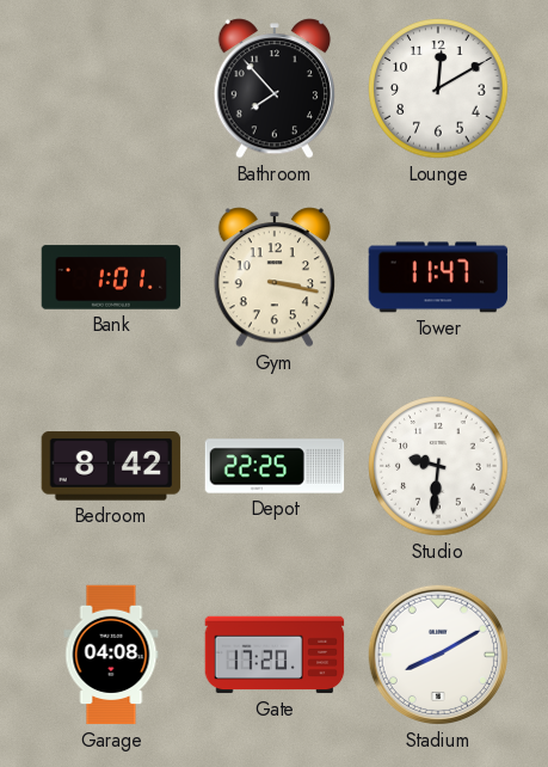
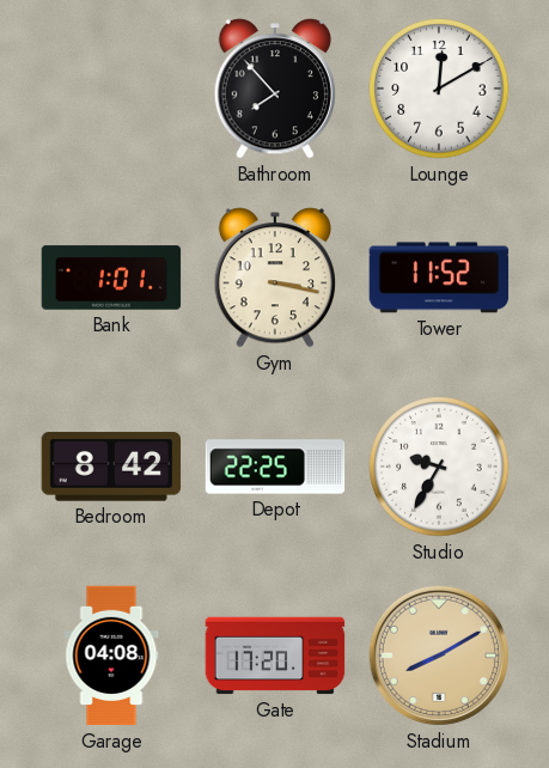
Tower: 11:47 -> 11:52
Studio: 9:31 -> 9:35
Stadium dial: white -> champagne
